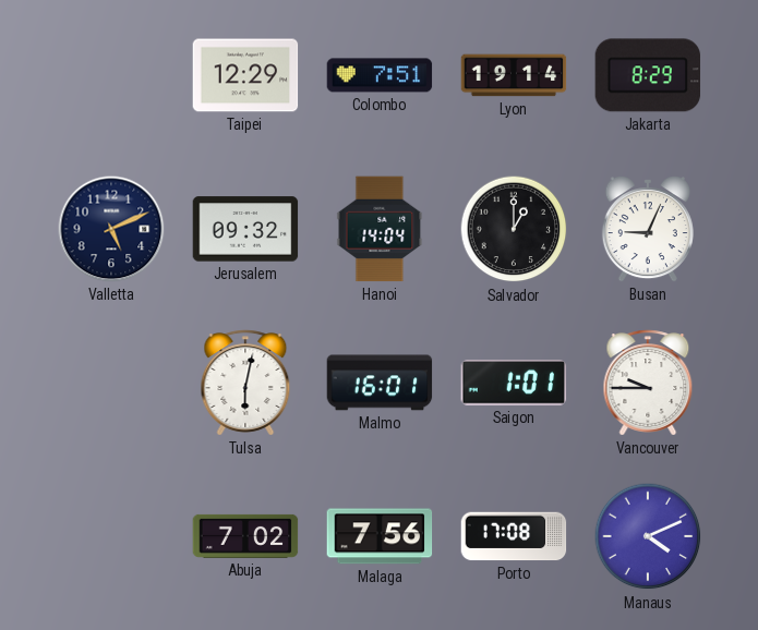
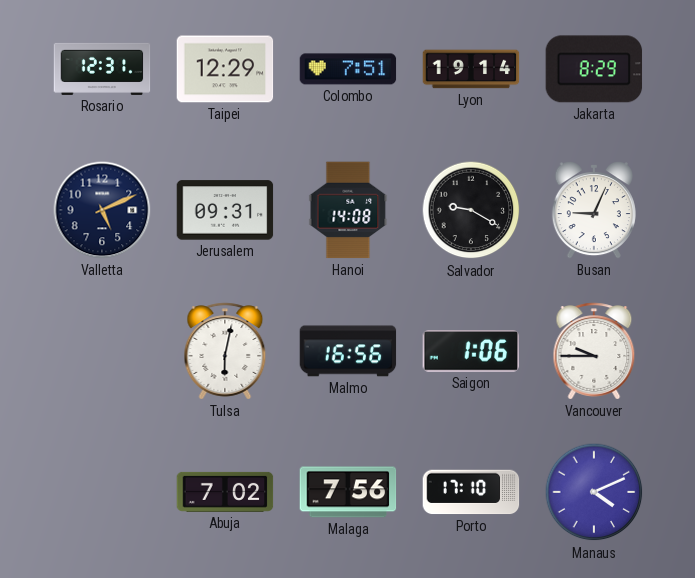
Rosario: none -> 12:31
Jerusalem: 09:32 -> 09:31
Hanoi: 14:04 -> 14:08
Salvador: 1:00 -> 9:20
Malmo: 16:01 -> 16:56
Saigon: 1:01 -> 1:06
Porto: 17:08 -> 17:10
